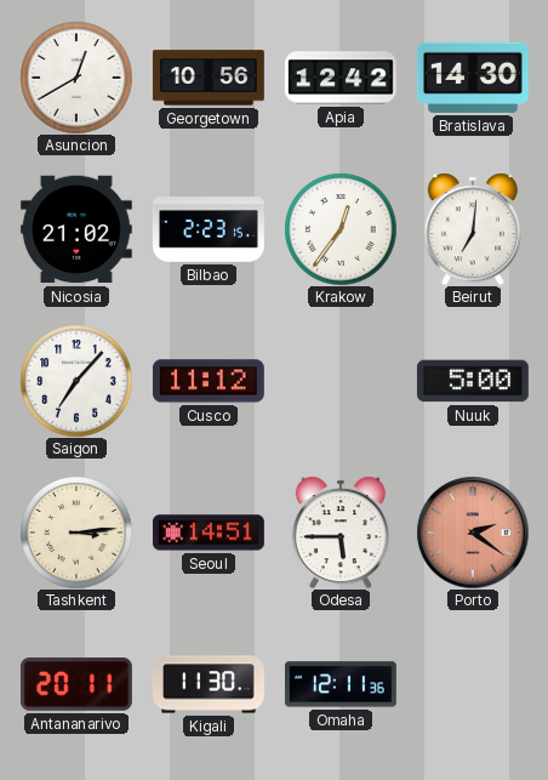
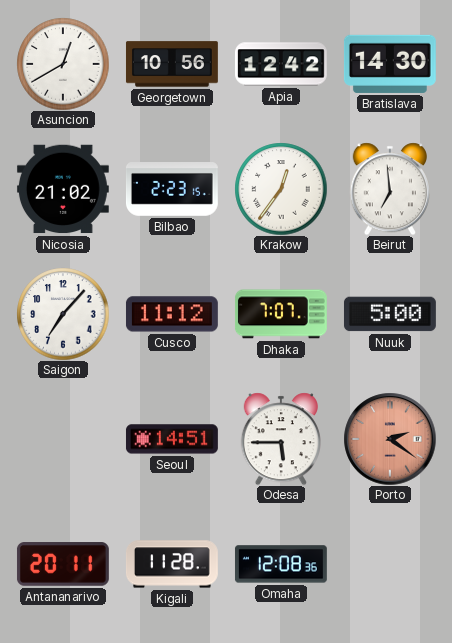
Beirut: 7:01 -> 6:59
Dhaka: none -> 7:07
Tashkent: 3:14 -> none
Kigali: 11:30 -> 11:28
Omaha: 12:11 -> 12:08
